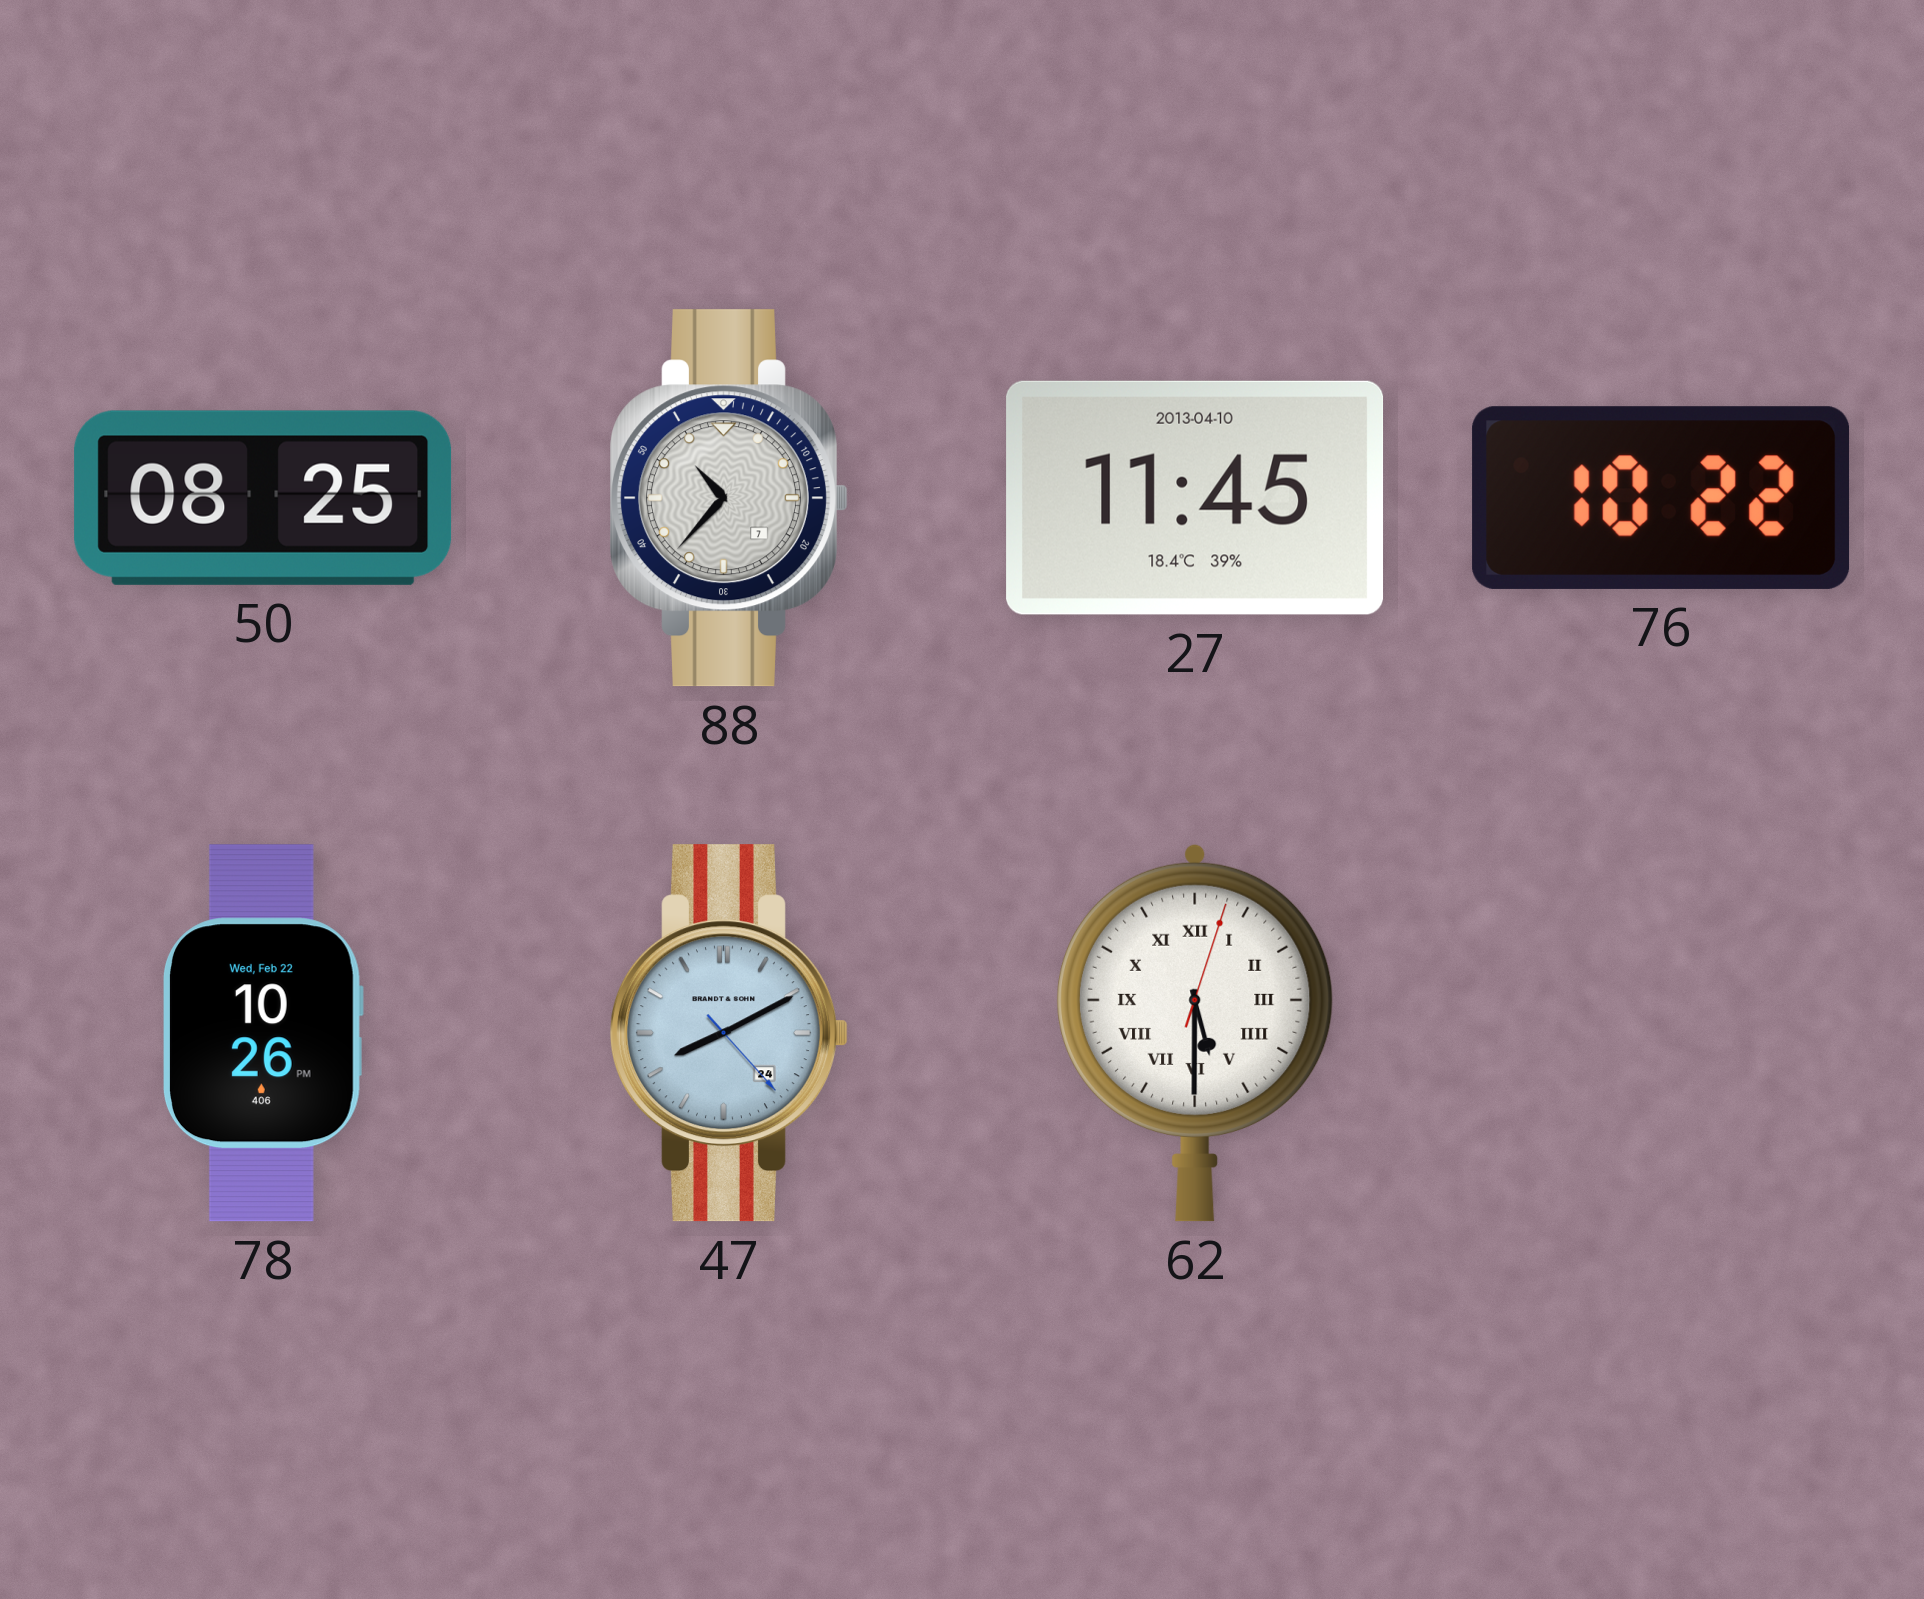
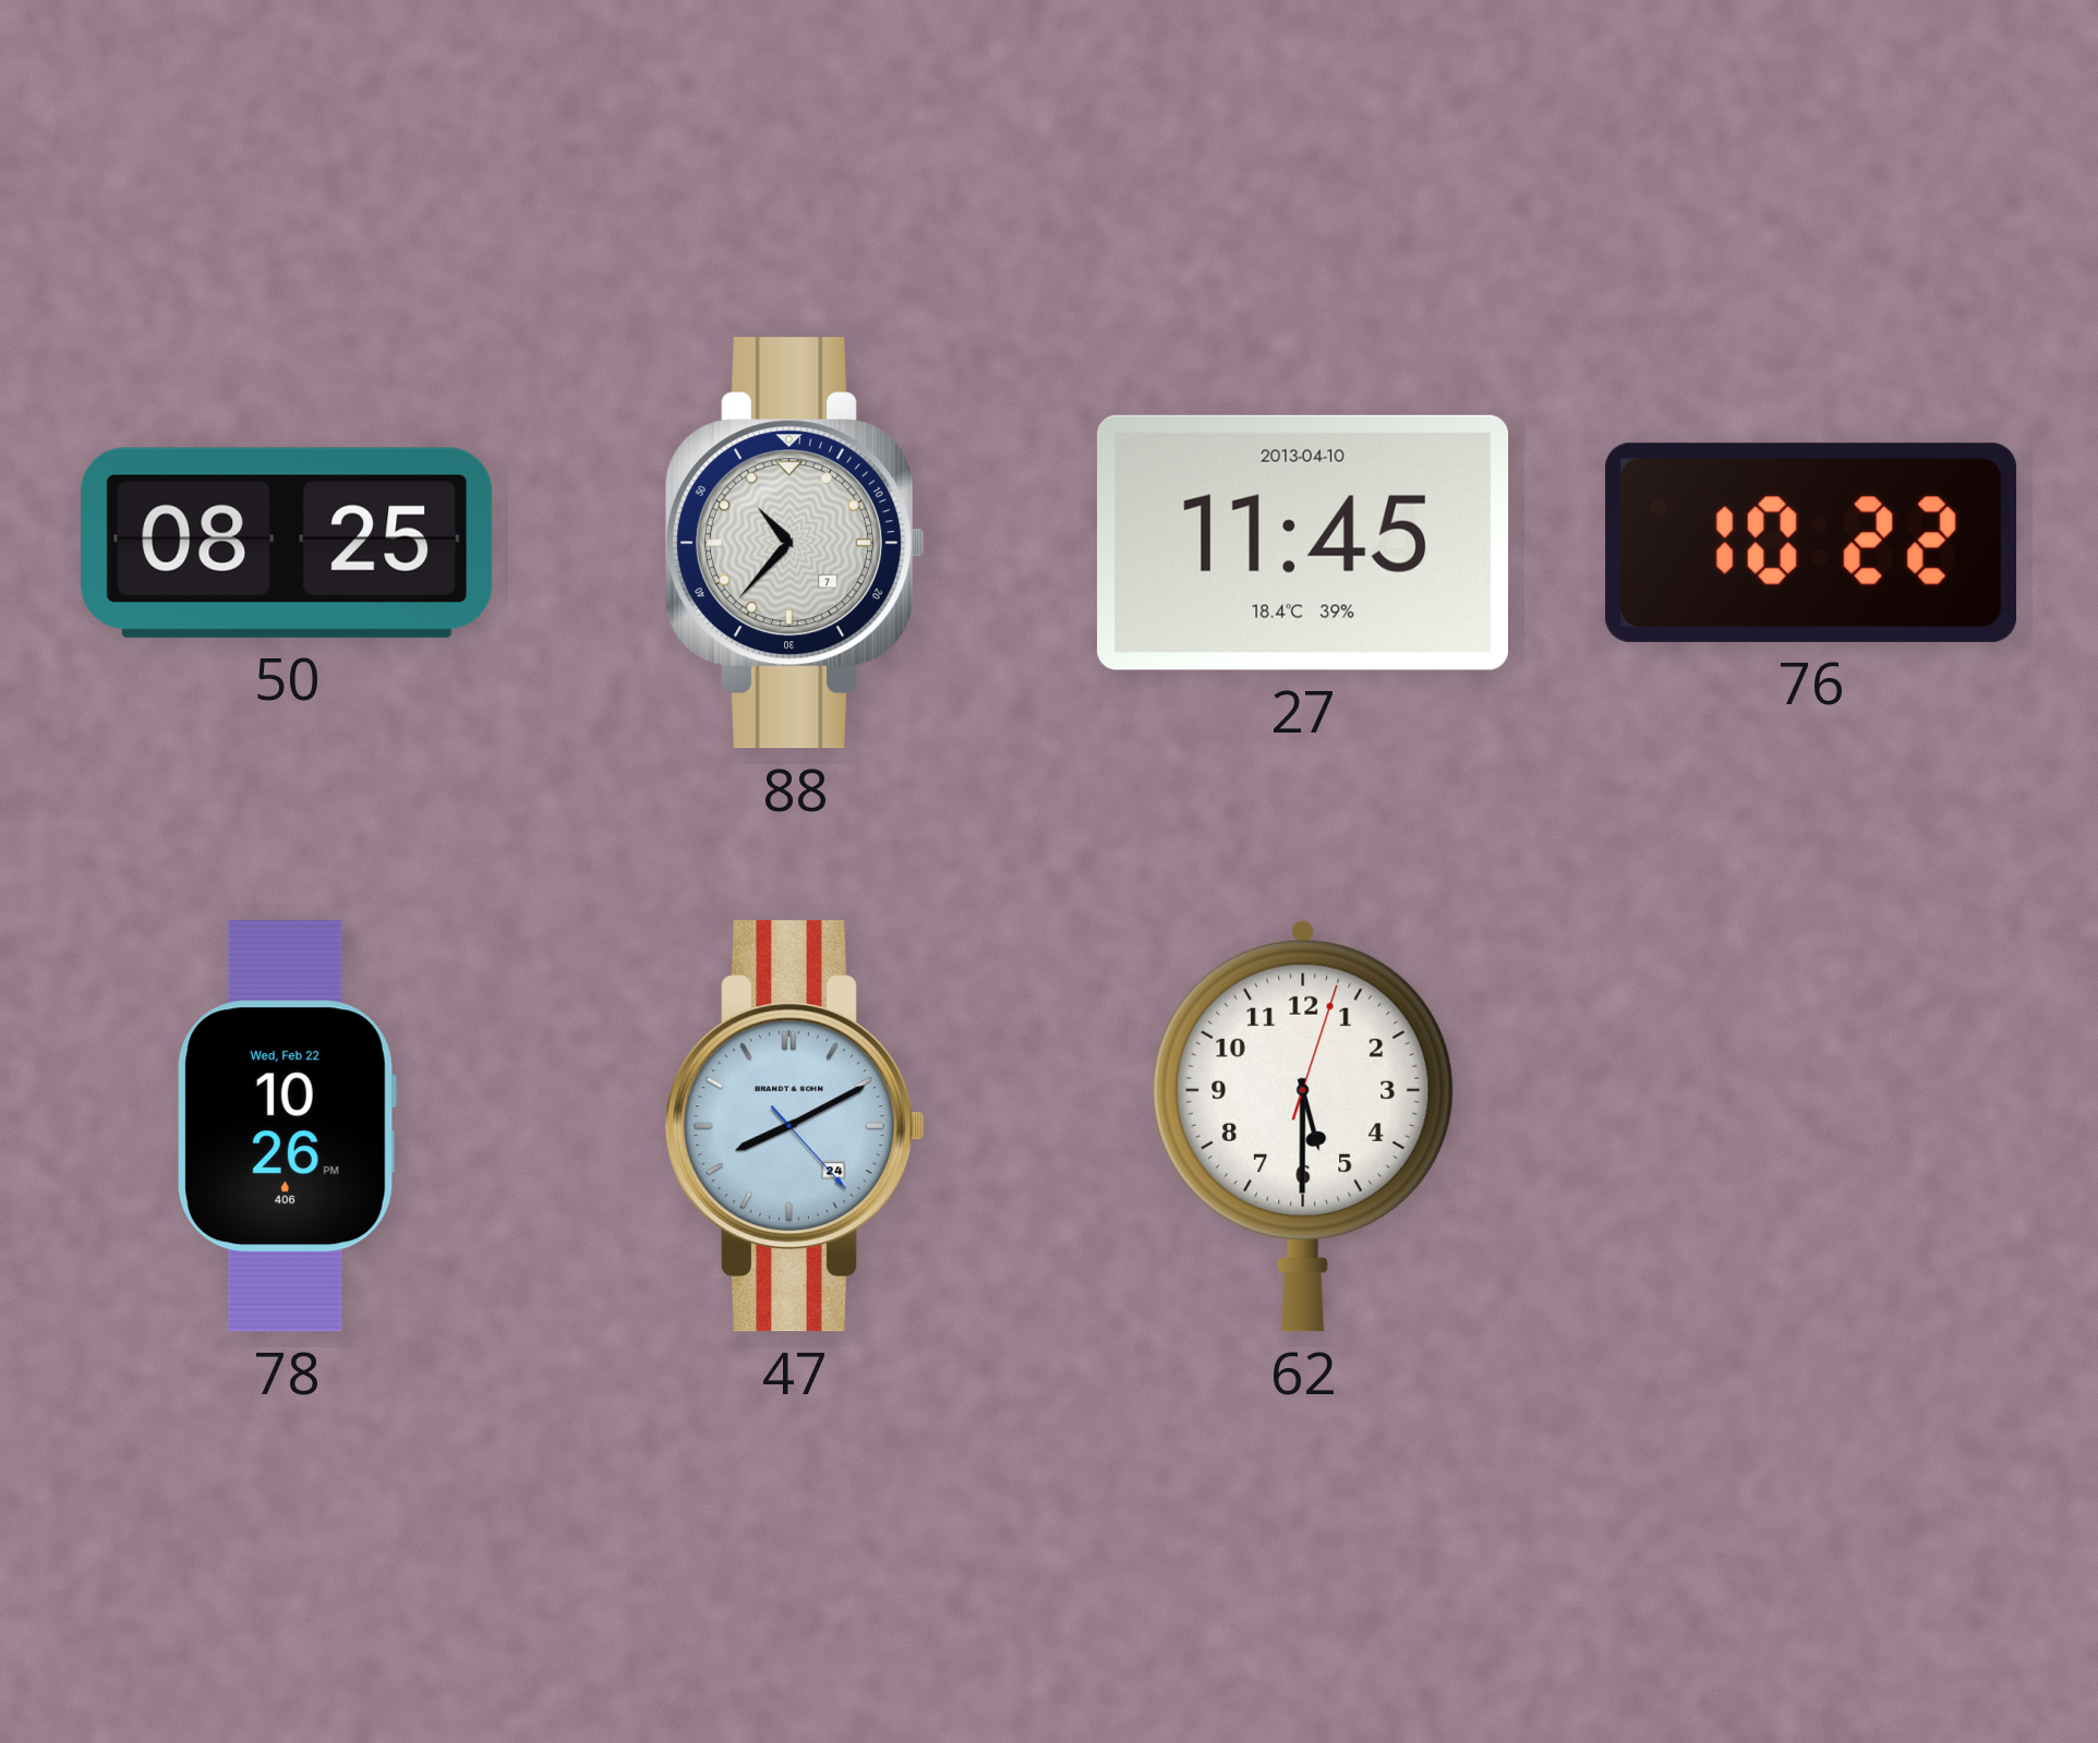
62 numerals: Roman -> Arabic
